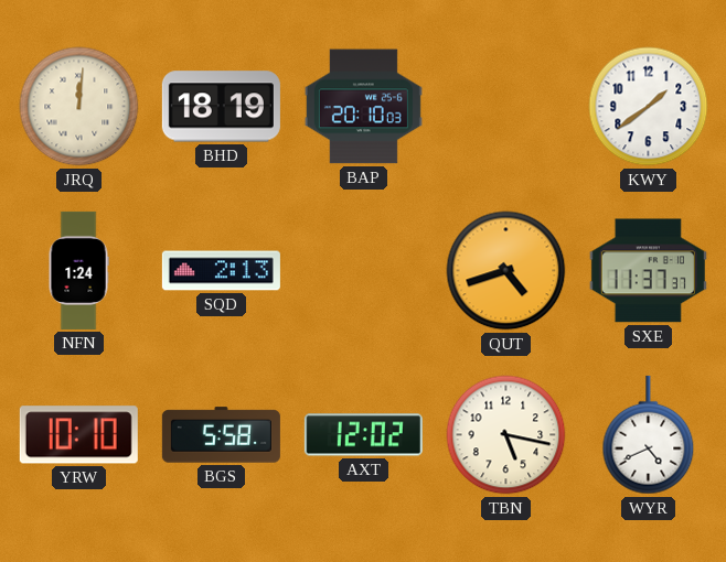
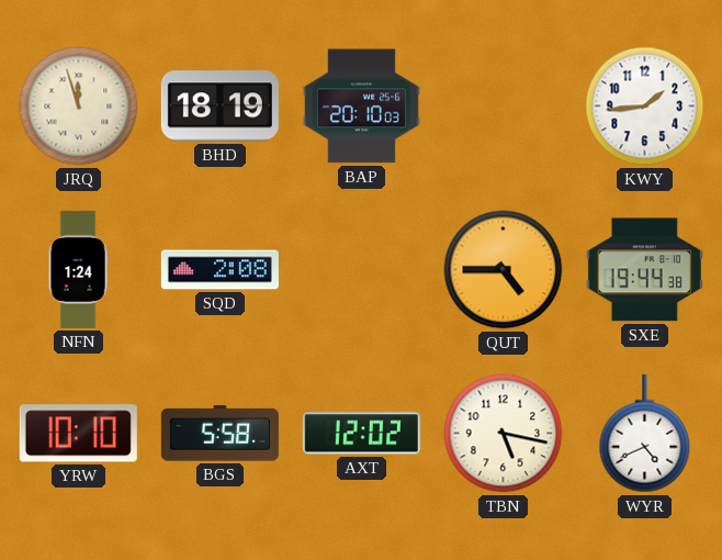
JRQ: 12:01 -> 11:57
KWY: 1:39 -> 1:44
SQD: 2:13 -> 2:08
QUT: 4:42 -> 4:45
SXE: 11:37 -> 19:44
